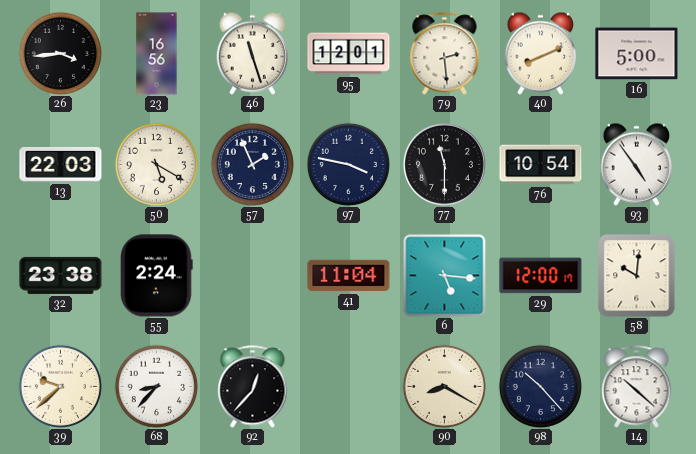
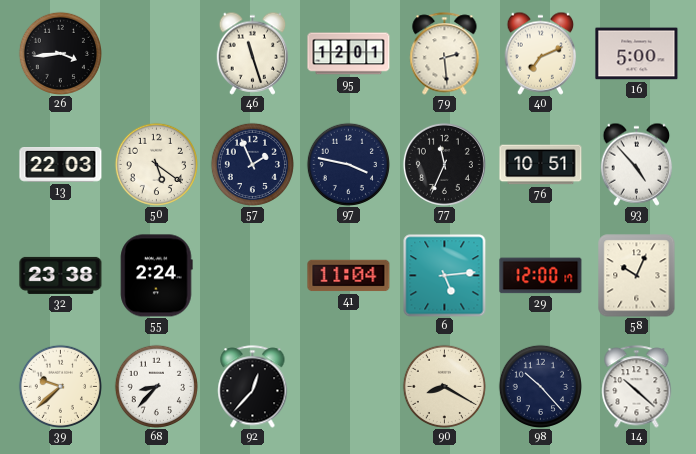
23: 16:56 -> none
40: 8:11 -> 7:11
50: 5:20 -> 5:21
77: 11:30 -> 11:34
76: 10:54 -> 10:51
93: 4:54 -> 4:53
6: 5:16 -> 5:14
58: 10:01 -> 10:04
